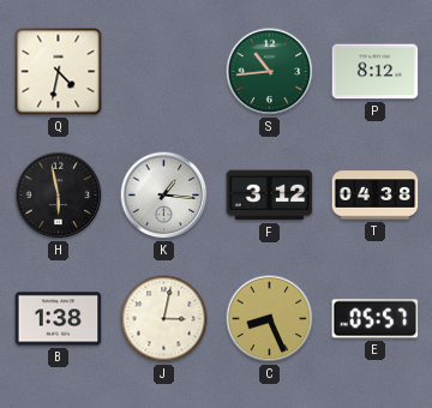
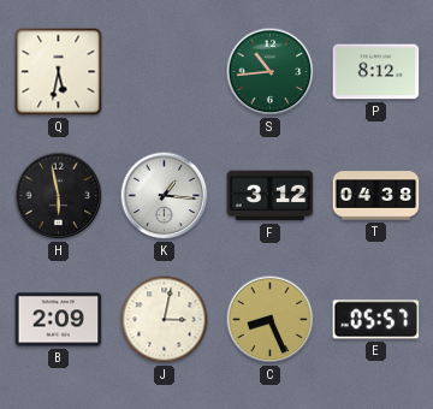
Q: 4:32 -> 5:32
B: 1:38 -> 2:09
